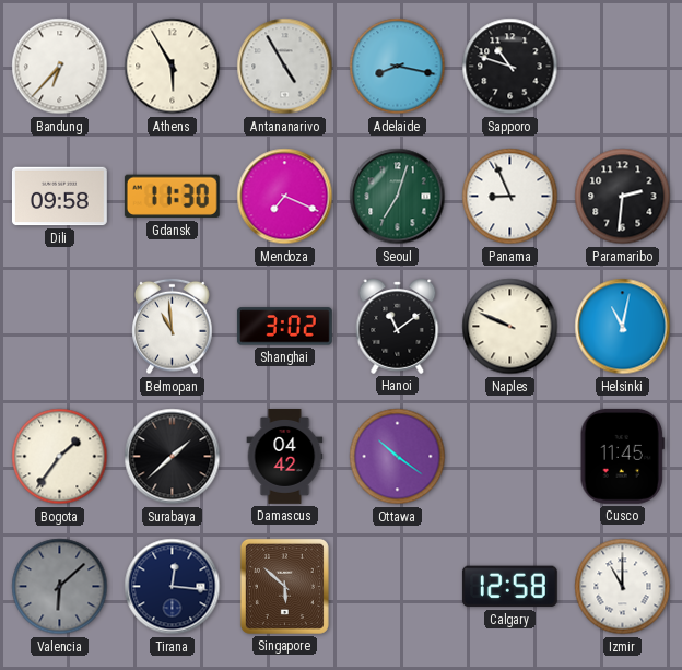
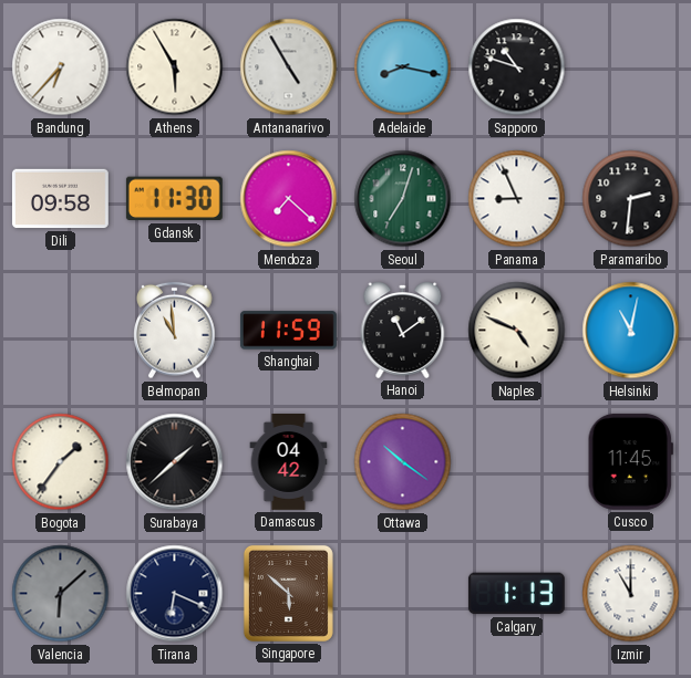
Mendoza: 7:19 -> 7:22
Shanghai: 3:02 -> 11:59
Naples: 9:49 -> 4:49
Tirana: 12:16 -> 6:19
Calgary: 12:58 -> 1:13
